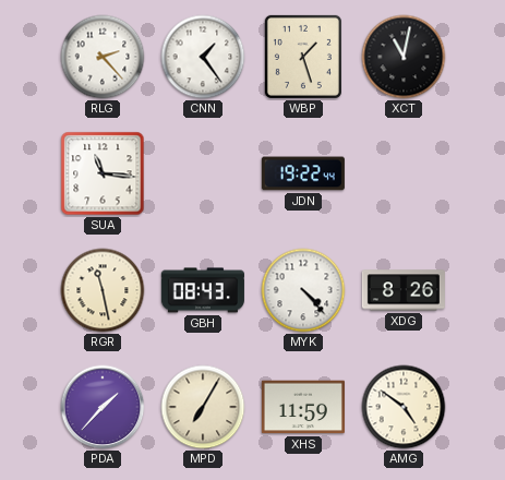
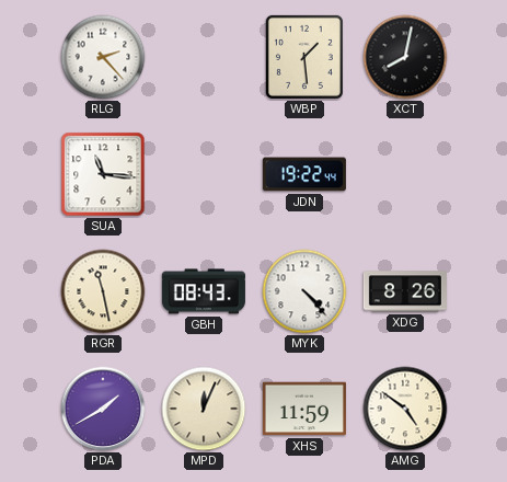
CNN: 1:24 -> none
WBP: 1:27 -> 1:29
XCT: 11:02 -> 8:02
PDA: 1:37 -> 1:40
MPD: 7:05 -> 12:04
